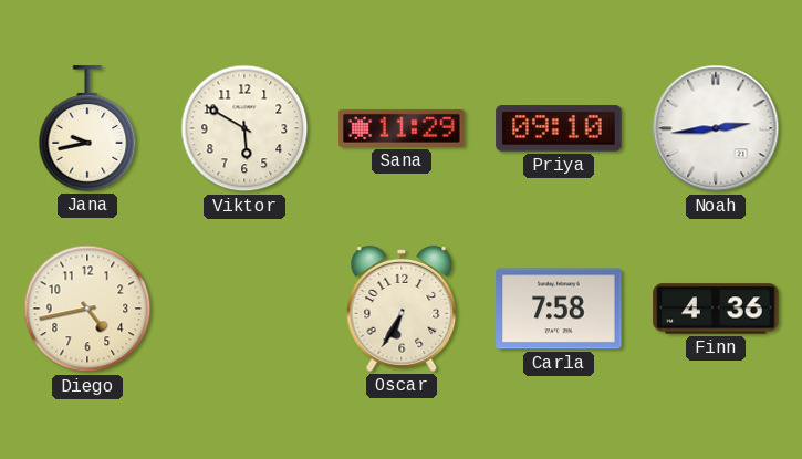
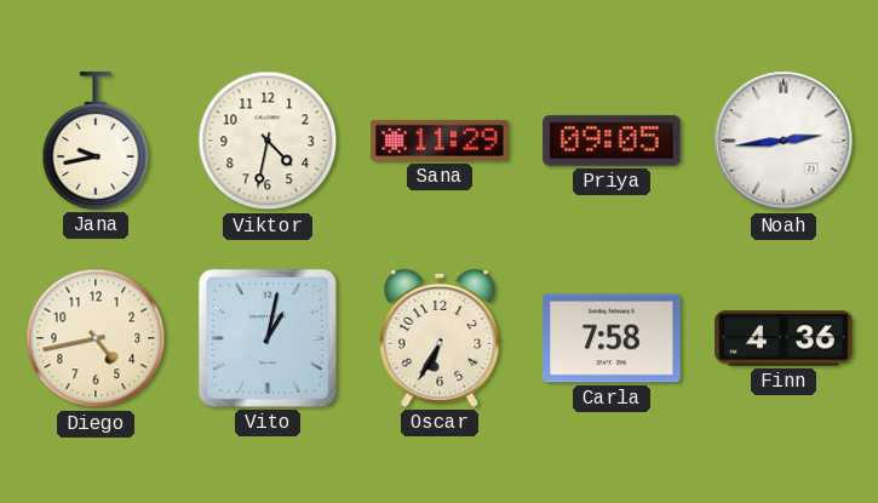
Viktor: 5:50 -> 4:32
Priya: 09:10 -> 09:05
Vito: none -> 1:02
